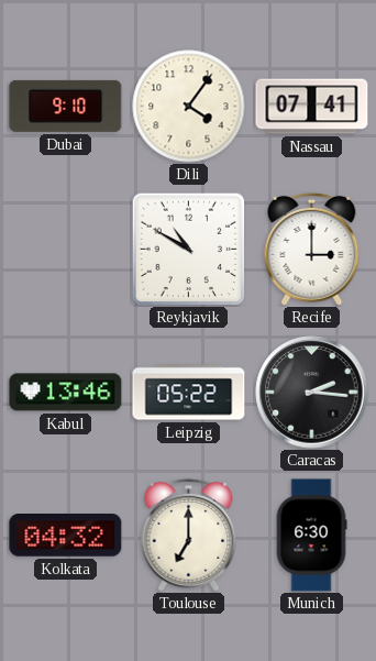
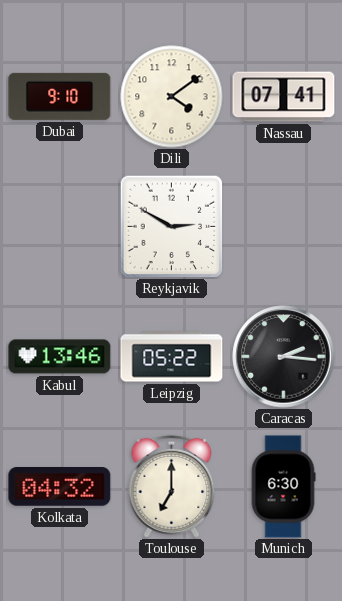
Dili: 4:06 -> 4:09
Reykjavik: 10:50 -> 2:50
Recife: 3:00 -> none
